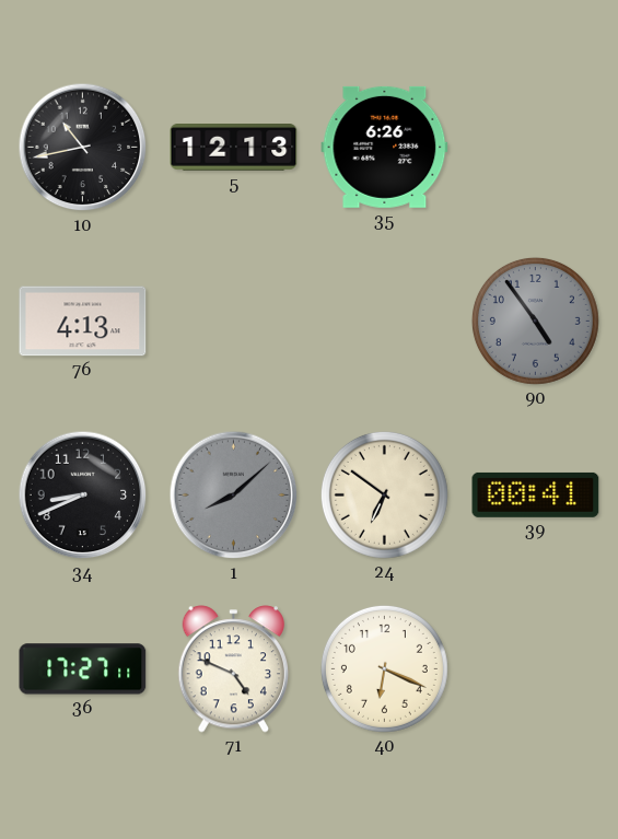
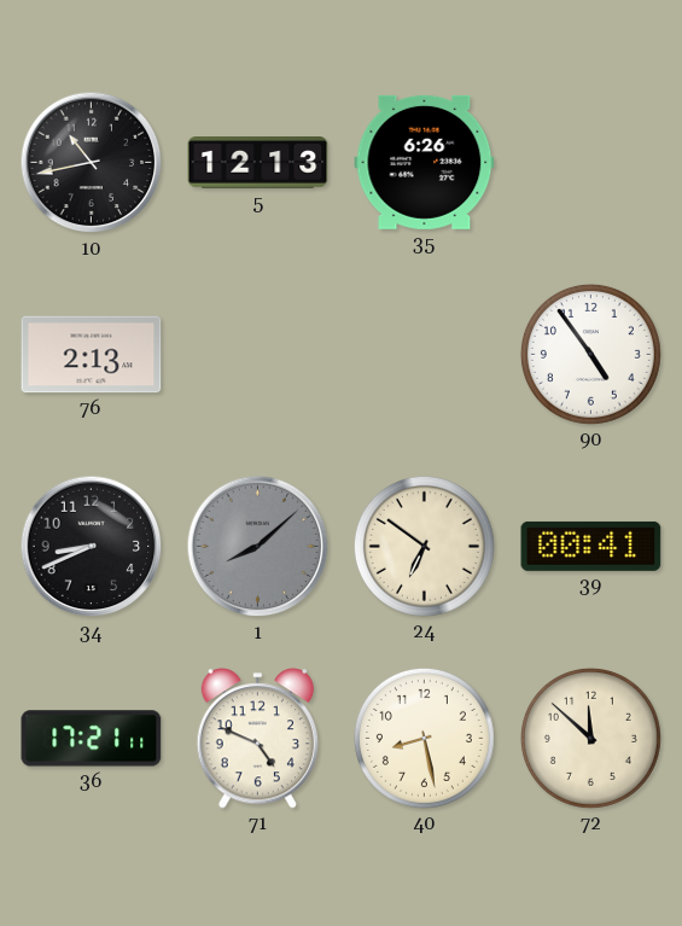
76: 4:13 -> 2:13
90 dial: grey -> white
36: 17:27 -> 17:21
40: 6:19 -> 8:28
72: none -> 11:52
